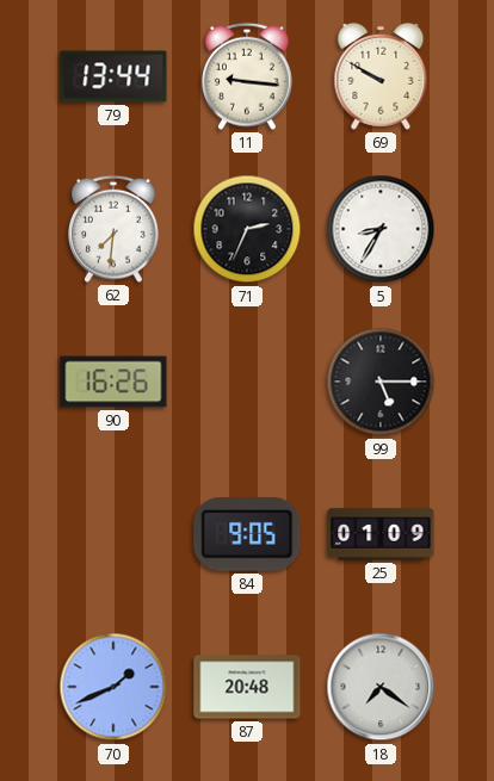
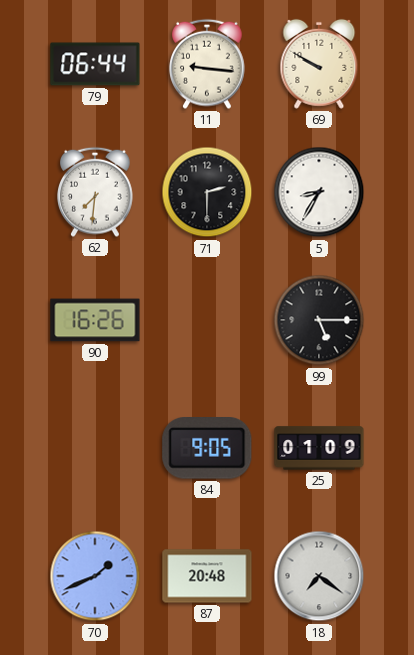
79: 13:44 -> 06:44
71: 2:34 -> 2:30
